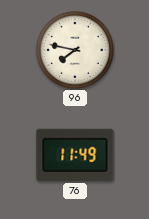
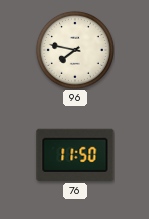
76: 11:49 -> 11:50
